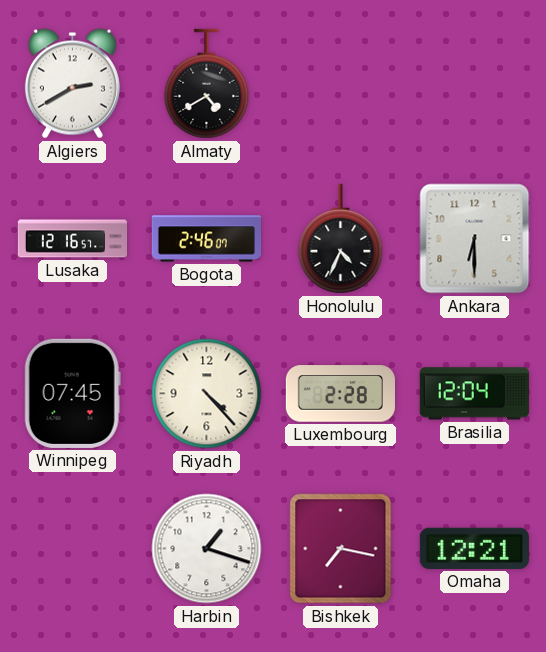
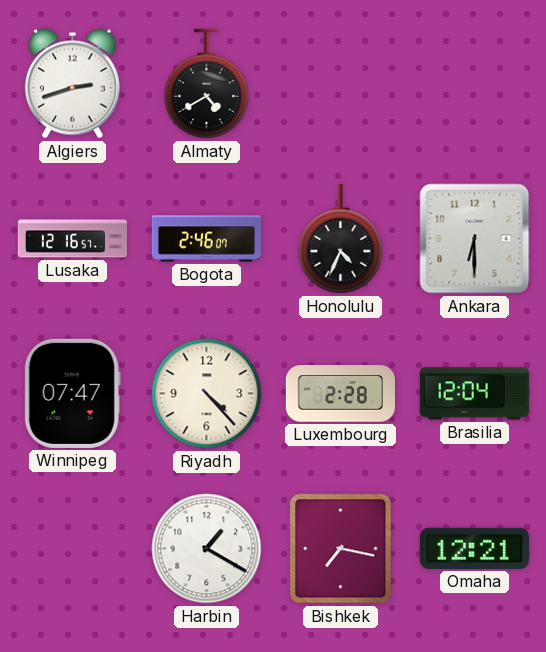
Algiers: 2:40 -> 2:42
Winnipeg: 07:45 -> 07:47
Harbin: 1:18 -> 1:20
